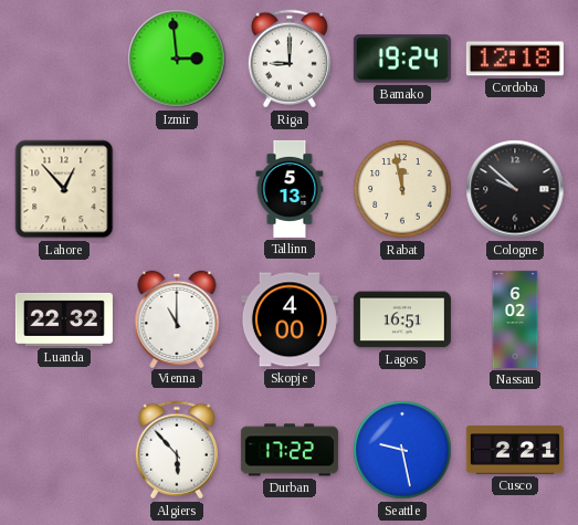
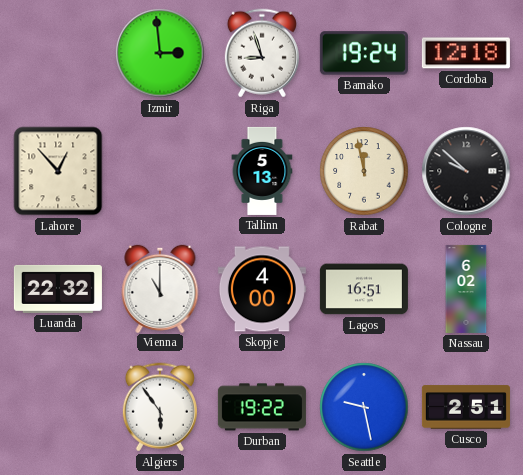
Riga: 9:00 -> 8:57
Algiers: 5:53 -> 5:54
Durban: 17:22 -> 19:22
Cusco: 2:21 -> 2:51
